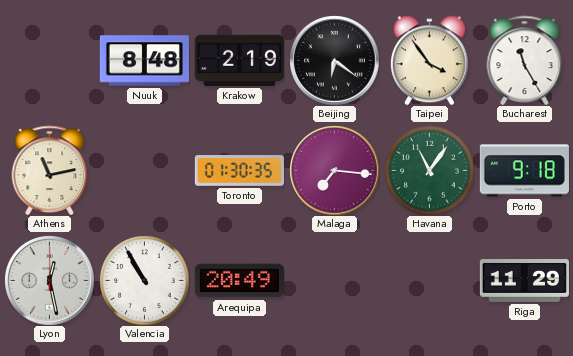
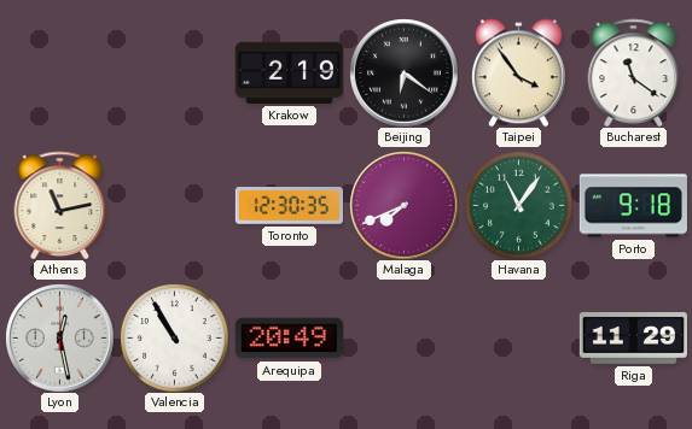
Nuuk: 8:48 -> none
Bucharest: 11:25 -> 11:21
Toronto: 01:30 -> 12:30
Malaga: 7:16 -> 7:41
